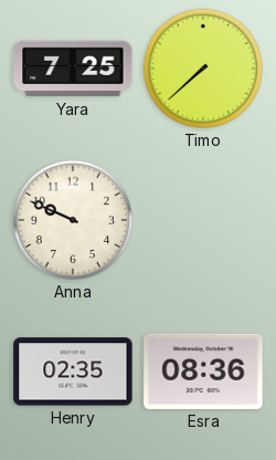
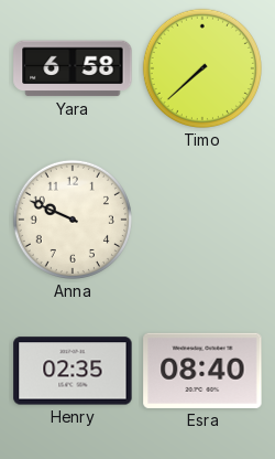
Yara: 7:25 -> 6:58
Esra: 08:36 -> 08:40
